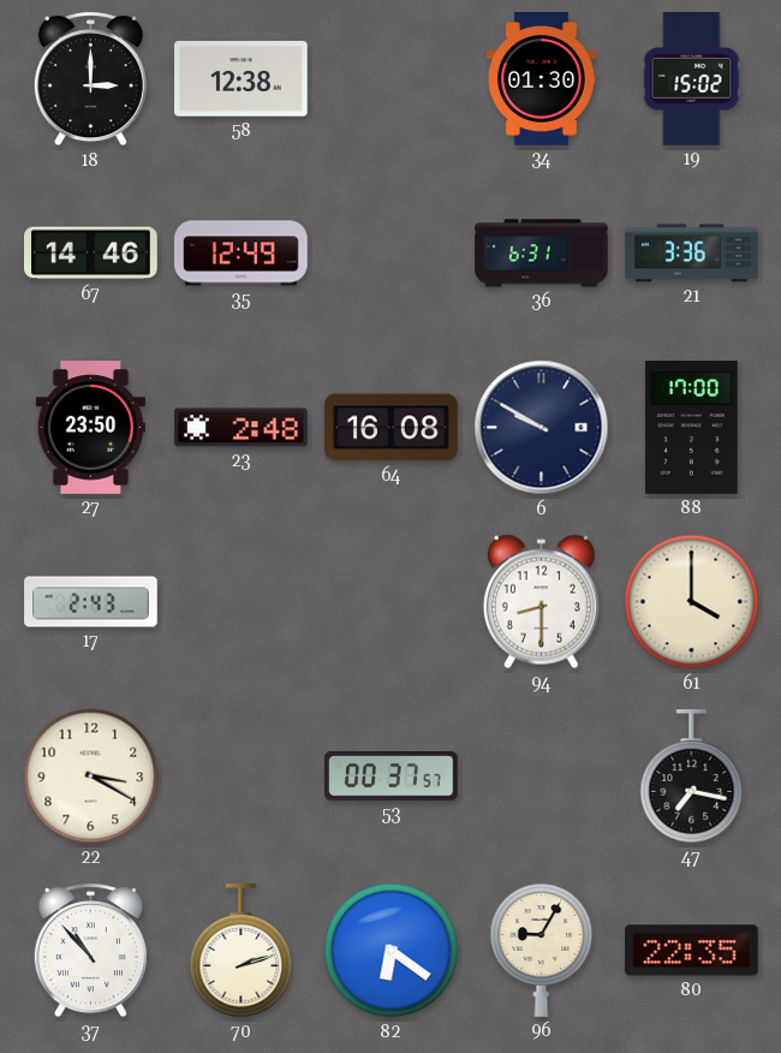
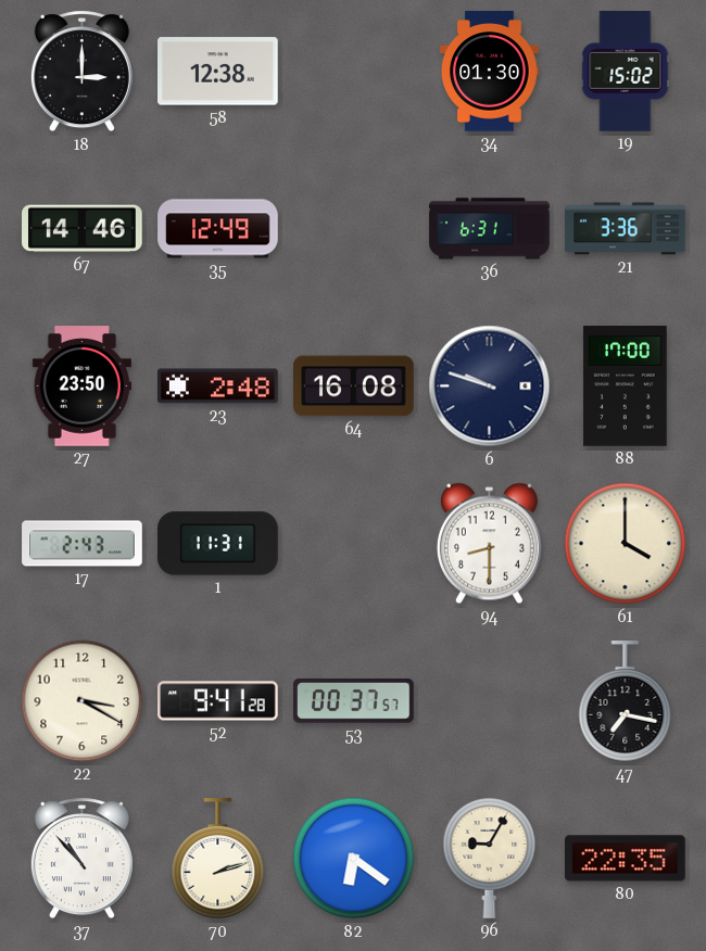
6: 9:50 -> 9:48
1: none -> 11:31
52: none -> 9:41
